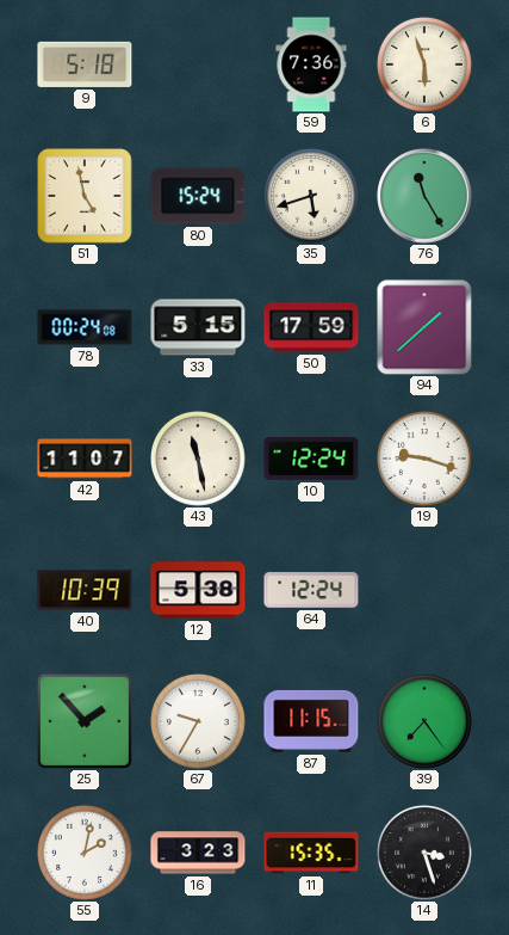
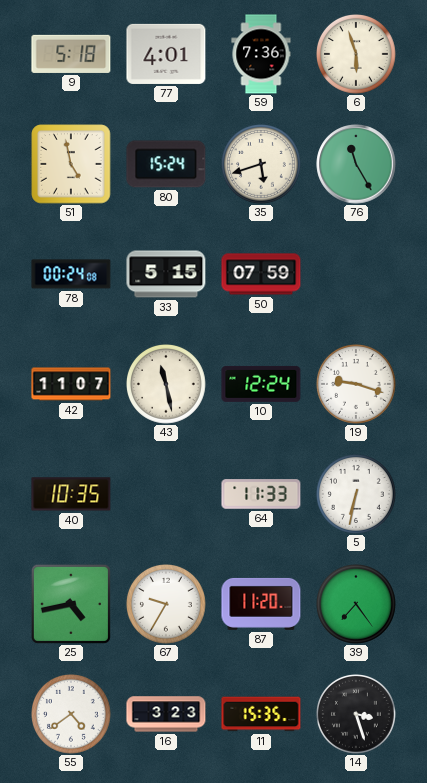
77: none -> 4:01
50: 17:59 -> 07:59
94: 1:38 -> none
40: 10:39 -> 10:35
12: 5:38 -> none
64: 12:24 -> 11:33
5: none -> 6:32
25: 1:53 -> 4:43
87: 11:15 -> 11:20
55: 2:02 -> 4:39
